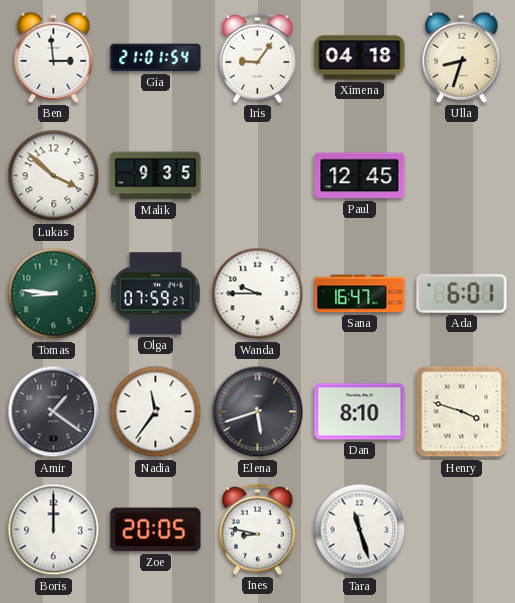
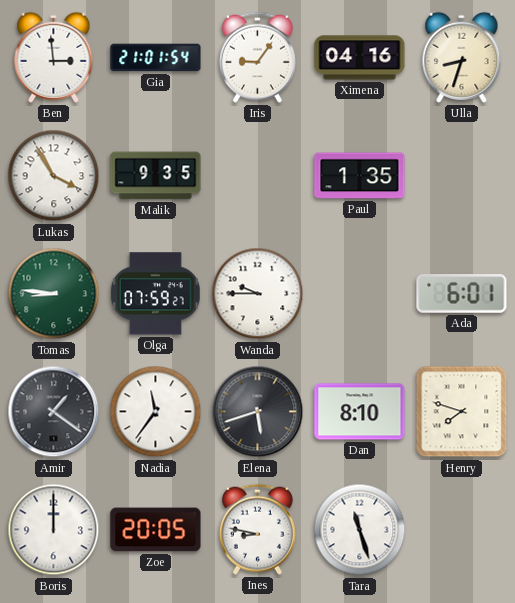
Ximena: 04:18 -> 04:16
Lukas: 3:52 -> 3:55
Paul: 12:45 -> 1:35
Sana: 16:47 -> none
Henry: 3:48 -> 7:48
